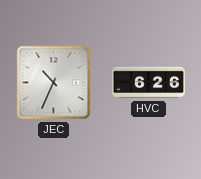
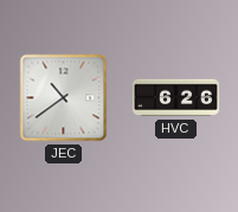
JEC: 10:34 -> 10:39
